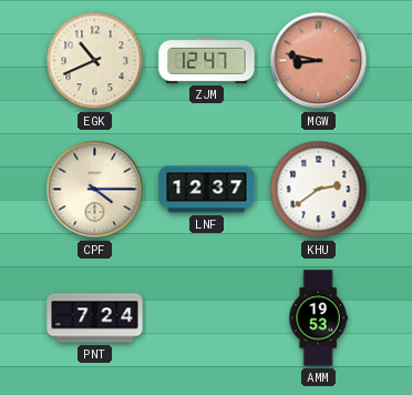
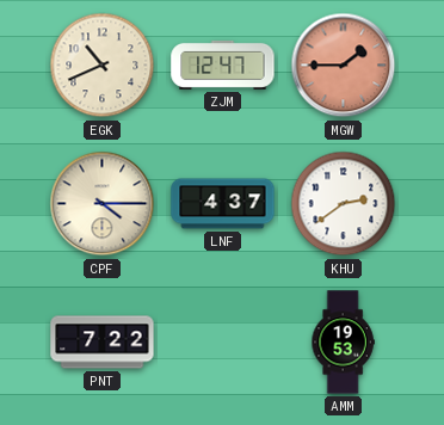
MGW: 8:47 -> 1:45
LNF: 12:37 -> 4:37
PNT: 7:24 -> 7:22
